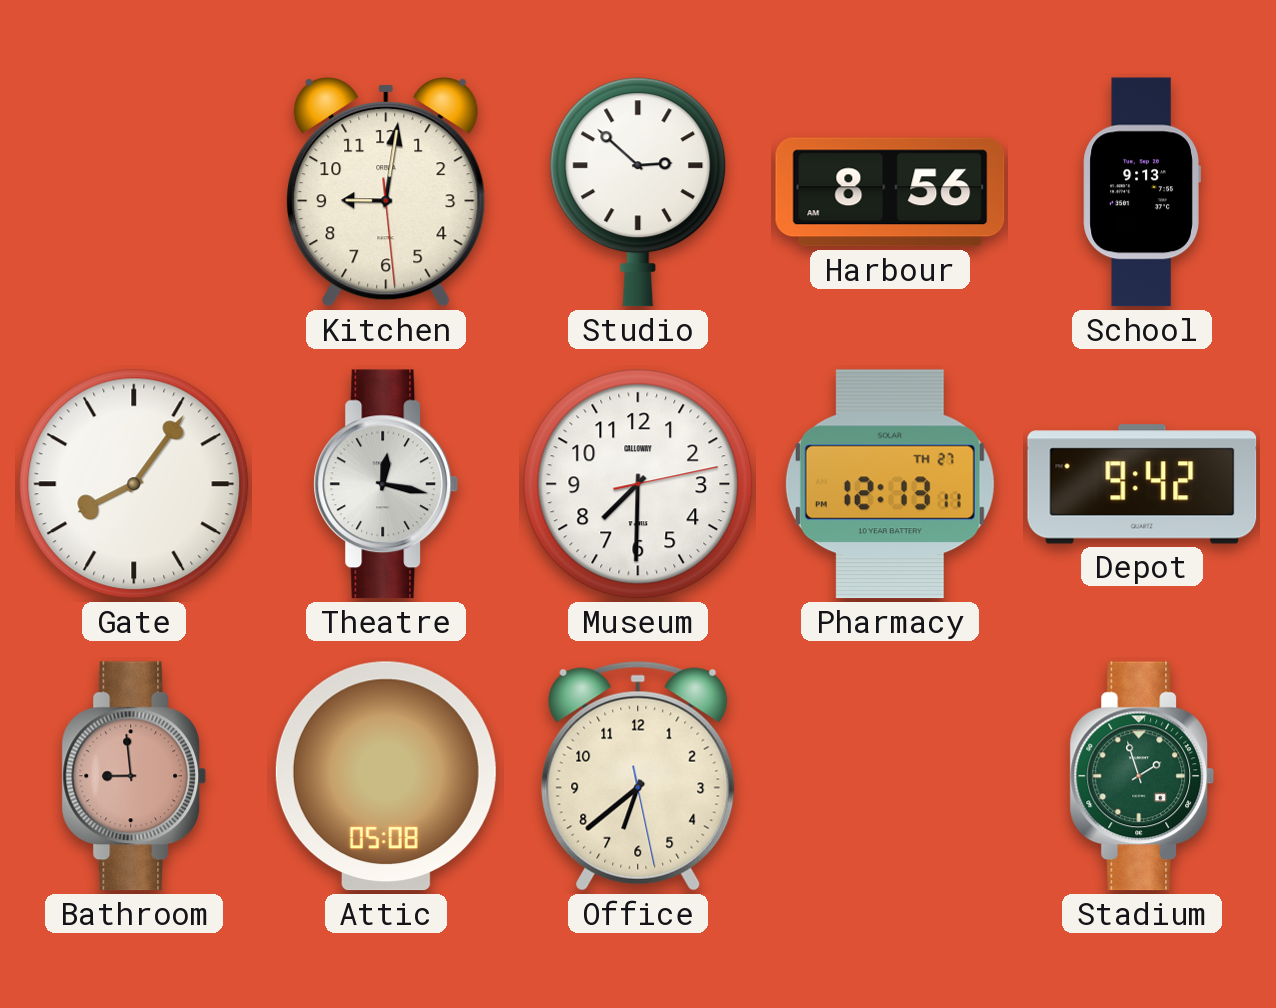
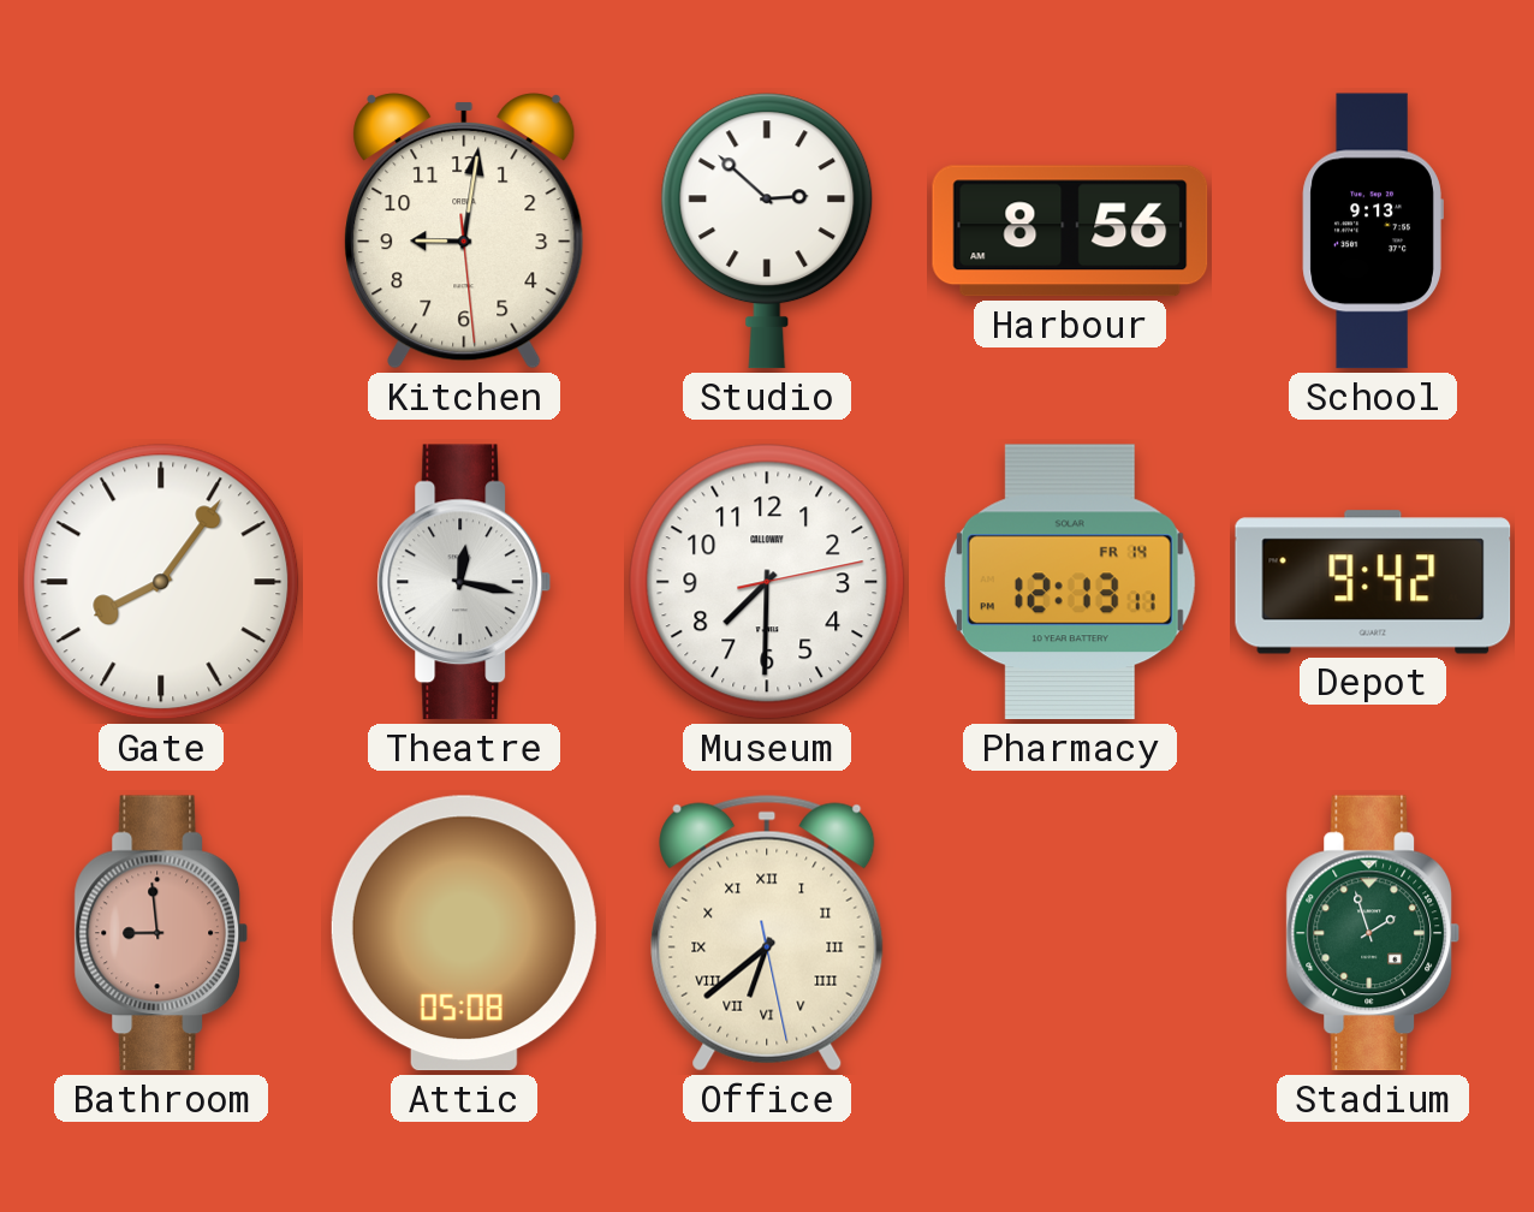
Pharmacy date: TH 27 -> FR 14
Office numerals: Arabic -> Roman
